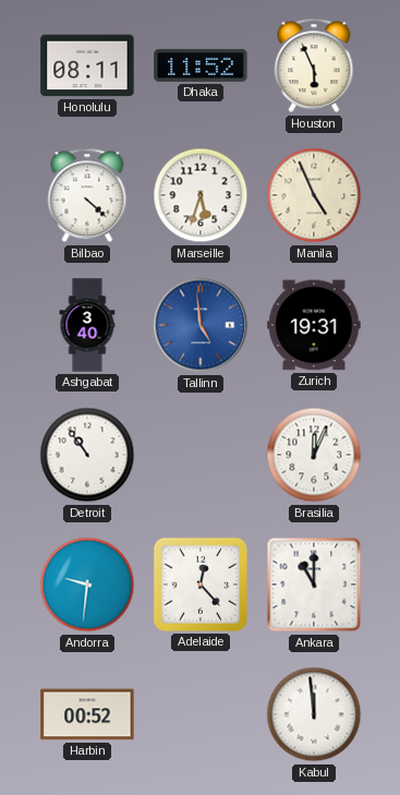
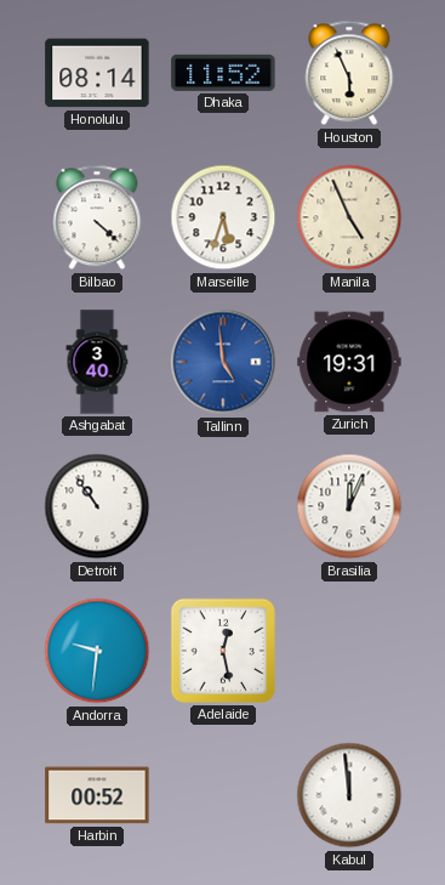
Honolulu: 08:11 -> 08:14
Adelaide: 12:23 -> 12:28
Ankara: 11:00 -> none
